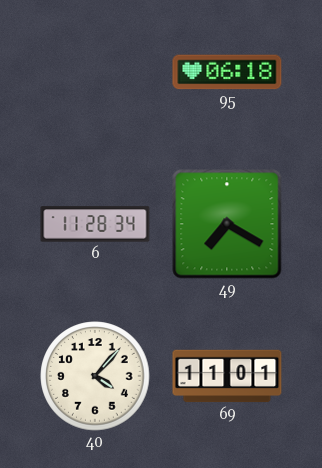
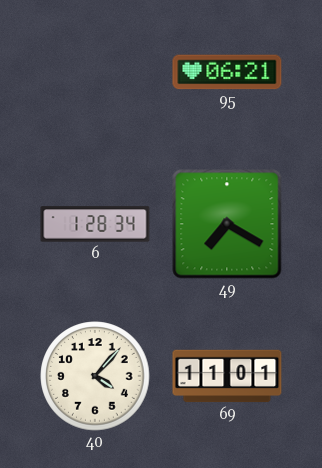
95: 06:18 -> 06:21
6: 11:28 -> 1:28
